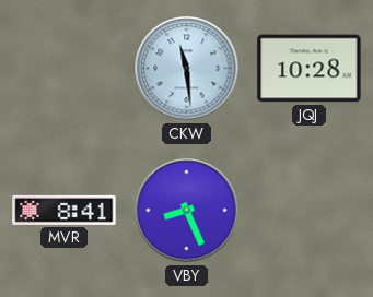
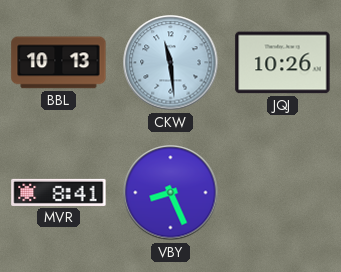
BBL: none -> 10:13
JQJ: 10:28 -> 10:26
